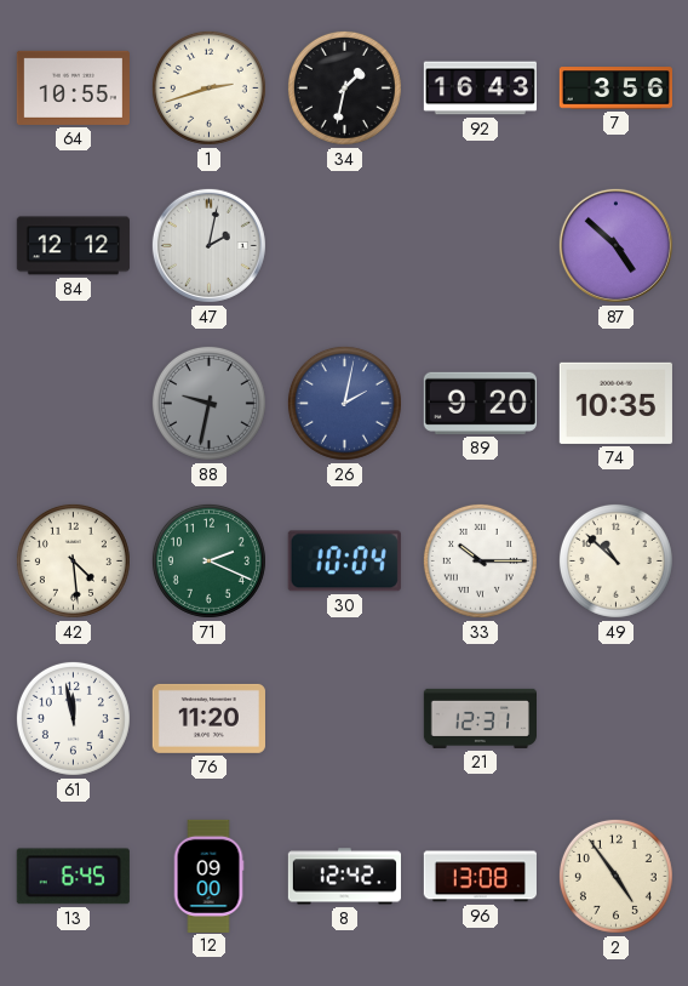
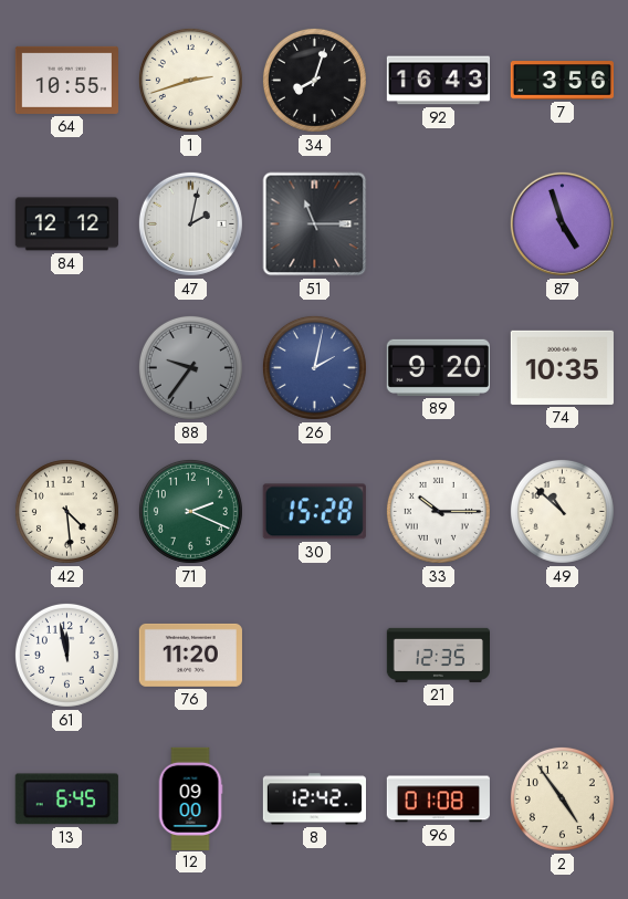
34: 1:32 -> 8:03
51: none -> 11:15
87: 4:52 -> 4:57
88: 9:32 -> 9:36
30: 10:04 -> 15:28
21: 12:31 -> 12:35
96: 13:08 -> 01:08
